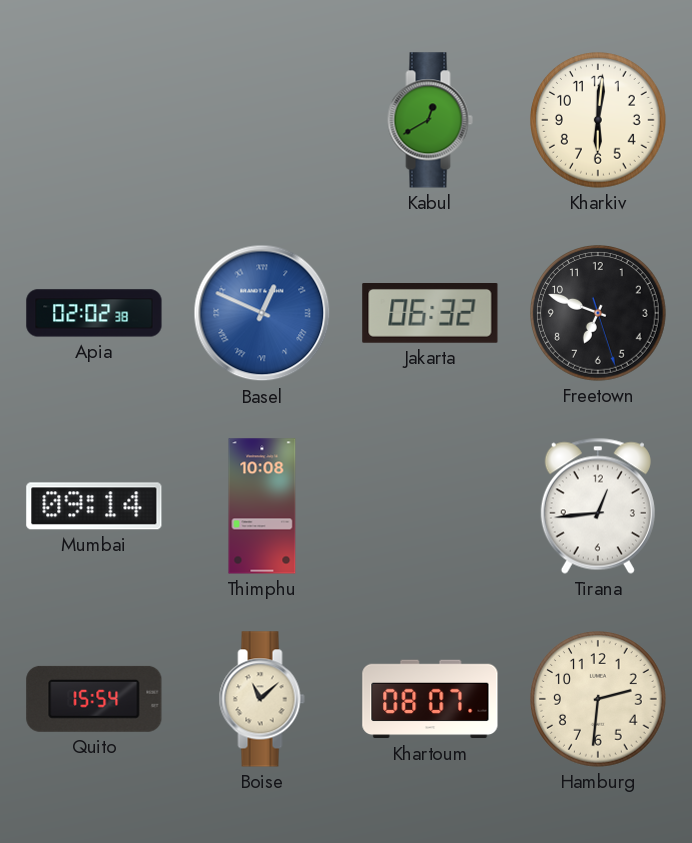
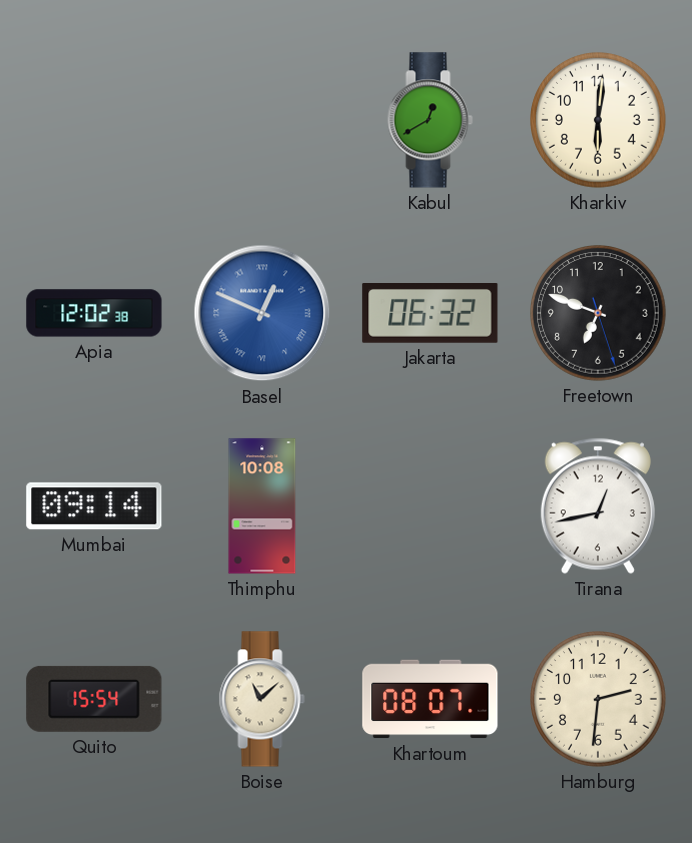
Apia: 02:02 -> 12:02
Tirana: 12:44 -> 12:43
